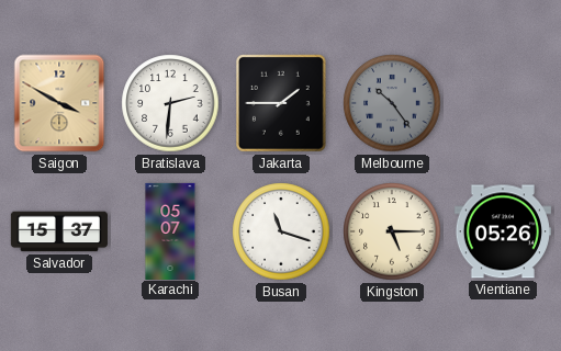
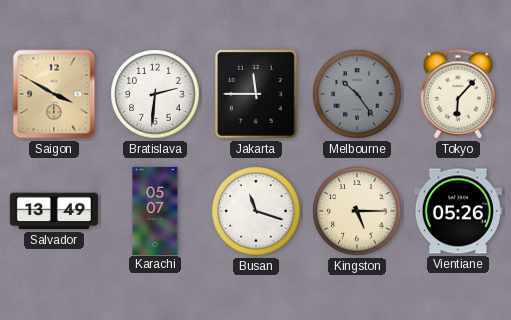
Jakarta: 1:45 -> 11:45
Tokyo: none -> 6:07
Salvador: 15:37 -> 13:49
